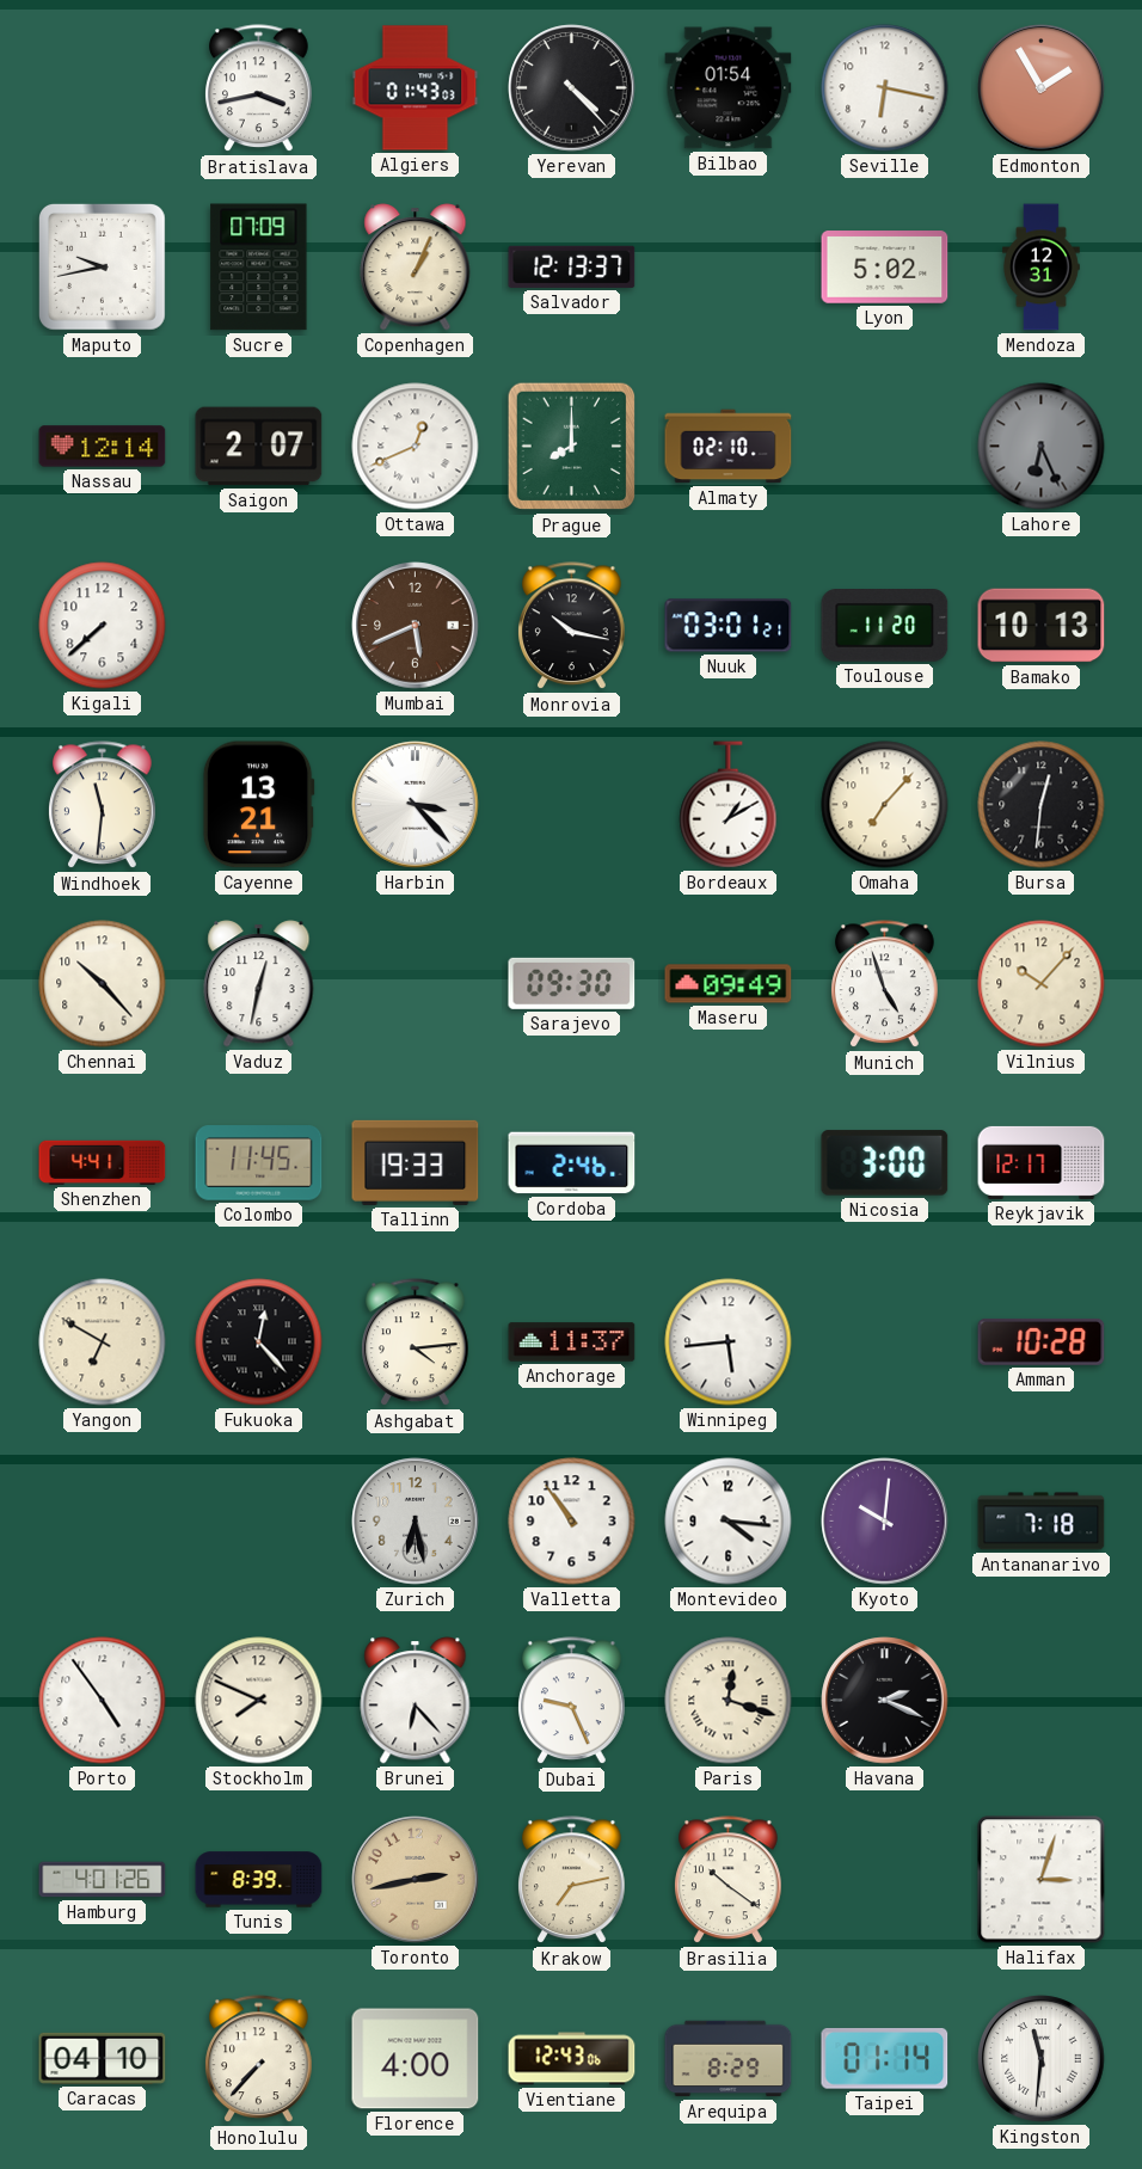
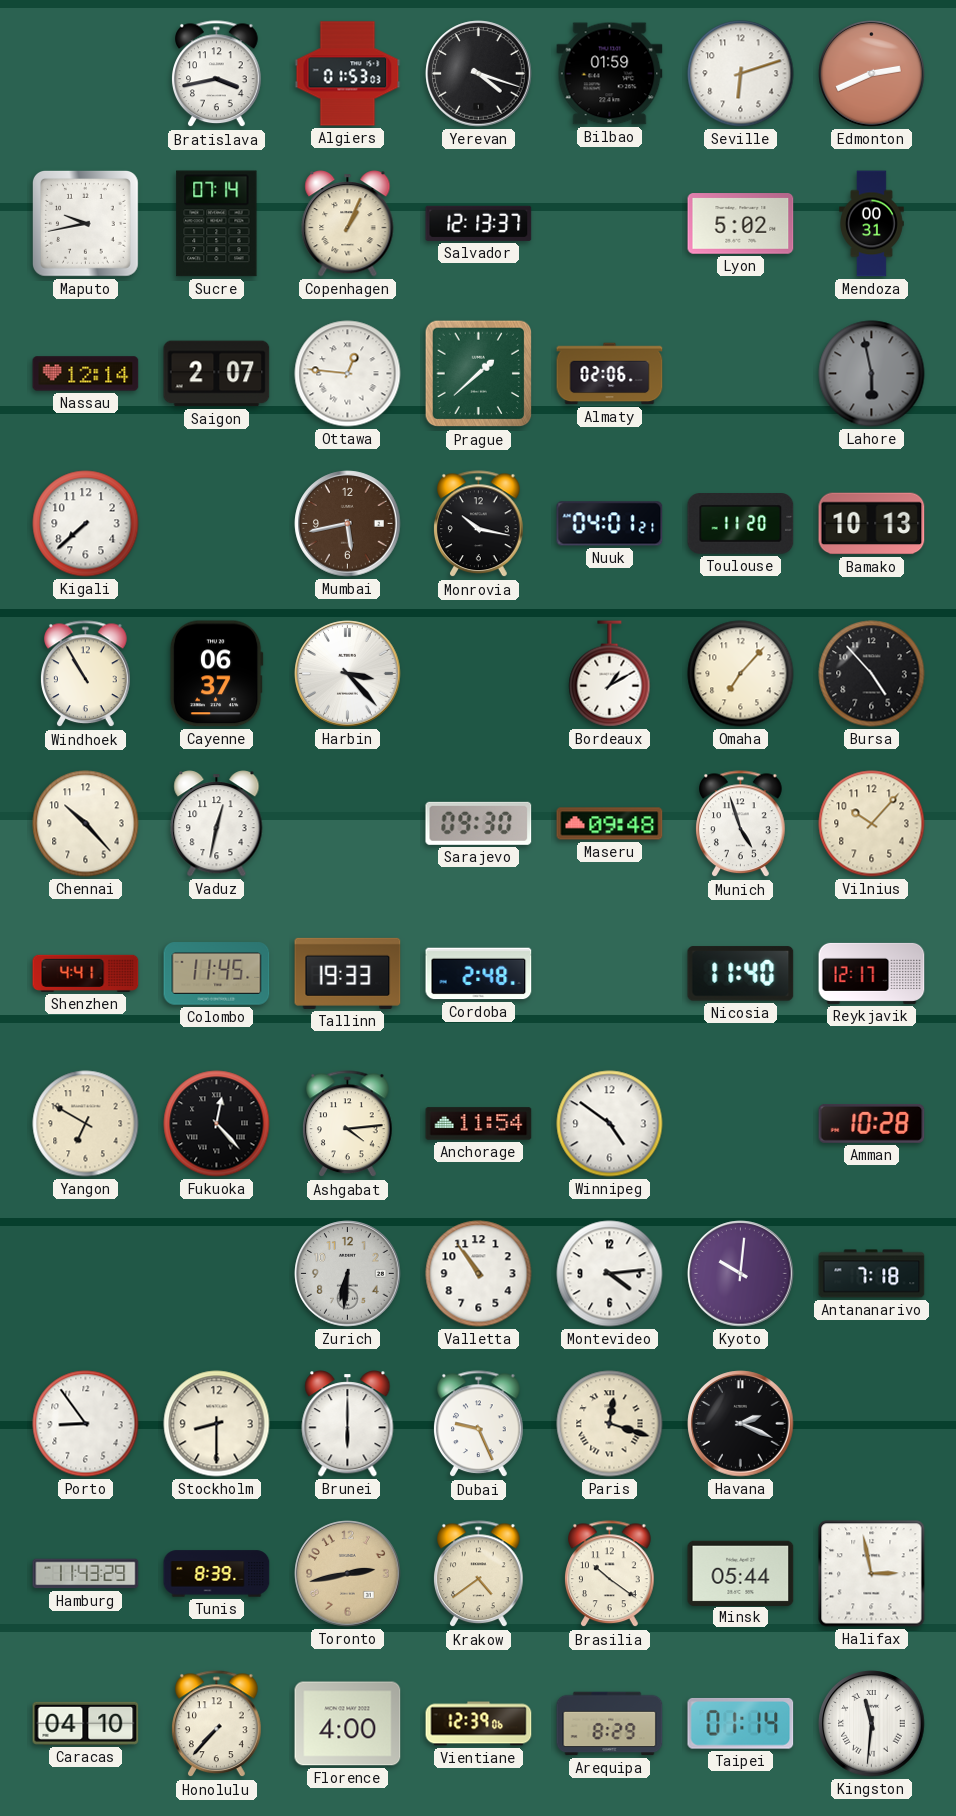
Algiers: 01:43 -> 01:53
Yerevan: 4:23 -> 4:18
Bilbao: 01:54 -> 01:59
Seville: 6:17 -> 6:12
Edmonton: 1:55 -> 2:41
Sucre: 07:09 -> 07:14
Mendoza: 12:31 -> 00:31
Ottawa: 12:41 -> 12:46
Prague: 8:00 -> 1:38
Almaty: 02:10 -> 02:06
Lahore: 6:26 -> 5:58
Mumbai: 5:41 -> 5:43
Nuuk: 03:01 -> 04:01
Windhoek: 11:31 -> 10:55
Cayenne: 13:21 -> 06:37
Bursa: 12:31 -> 4:53
Maseru: 09:49 -> 09:48
Cordoba: 2:46 -> 2:48
Nicosia: 3:00 -> 11:40
Anchorage: 11:37 -> 11:54
Winnipeg: 5:44 -> 4:51
Zurich: 6:28 -> 6:31
Montevideo: 4:16 -> 4:14
Porto: 4:54 -> 8:54
Stockholm: 7:49 -> 8:30
Brunei: 6:23 -> 6:00
Hamburg: 4:01 -> 11:43
Krakow: 7:13 -> 4:39
Minsk: none -> 05:44
Halifax: 3:03 -> 2:58
Vientiane: 12:43 -> 12:39
